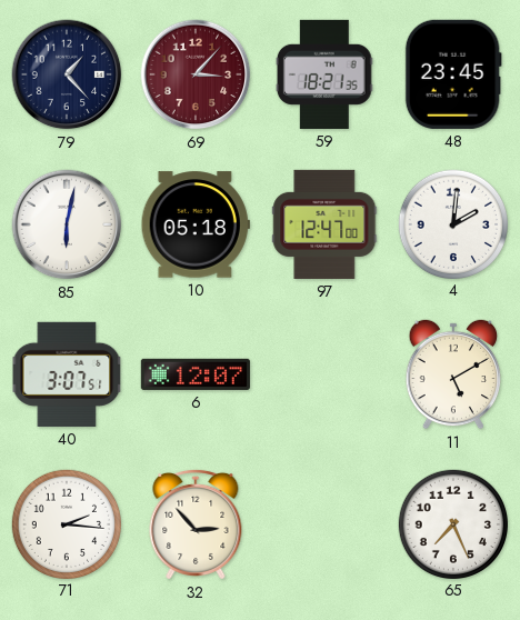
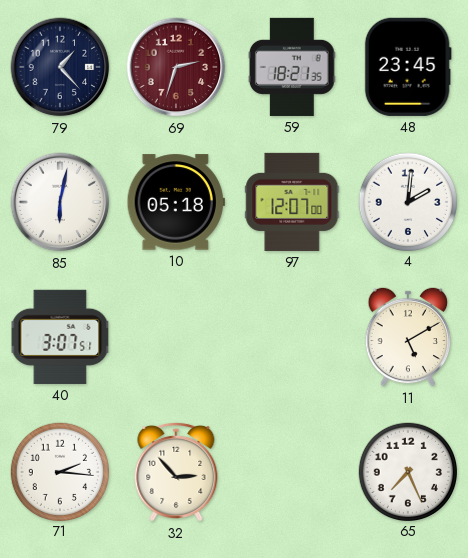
69: 3:07 -> 2:33
97: 12:47 -> 12:07
6: 12:07 -> none
